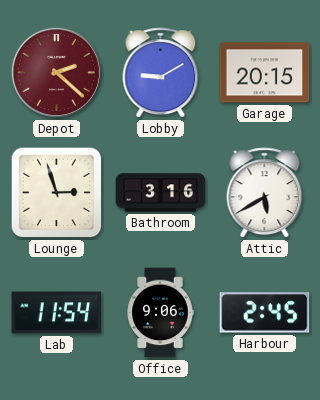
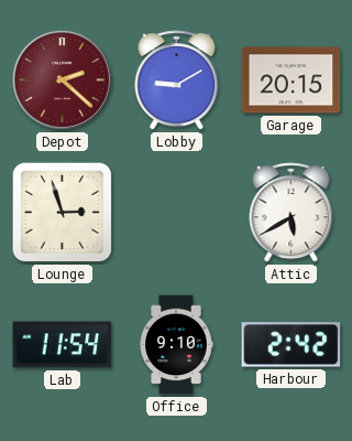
Bathroom: 3:16 -> none
Office: 9:06 -> 9:10
Harbour: 2:45 -> 2:42
